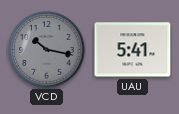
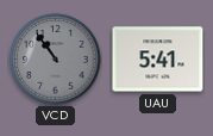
VCD: 10:17 -> 10:54
